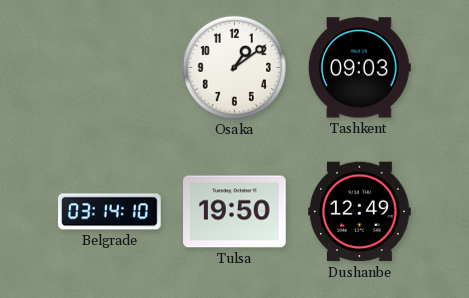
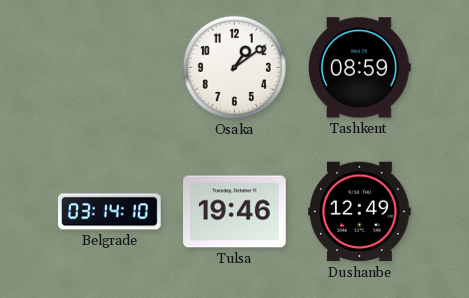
Tashkent: 09:03 -> 08:59
Tulsa: 19:50 -> 19:46
